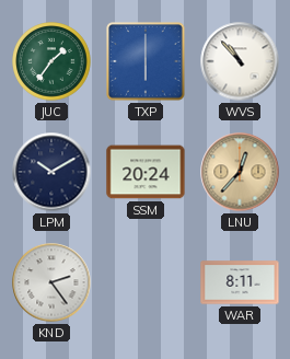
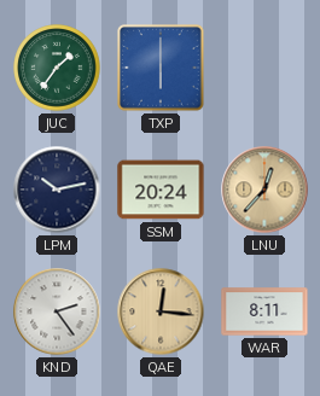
WVS: 10:53 -> none
LPM: 10:10 -> 10:13
QAE: none -> 12:16
